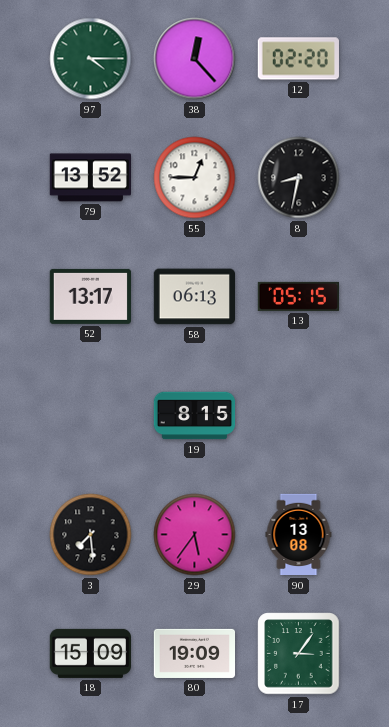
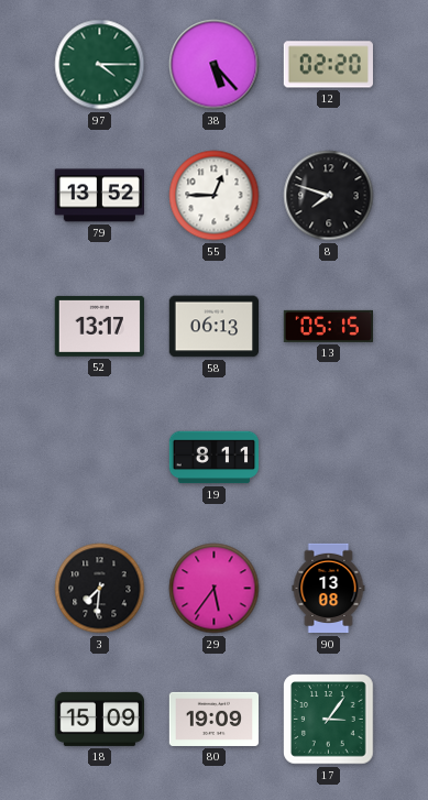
38: 12:23 -> 5:23
8: 8:32 -> 7:48
19: 8:15 -> 8:11
3: 7:29 -> 7:31
